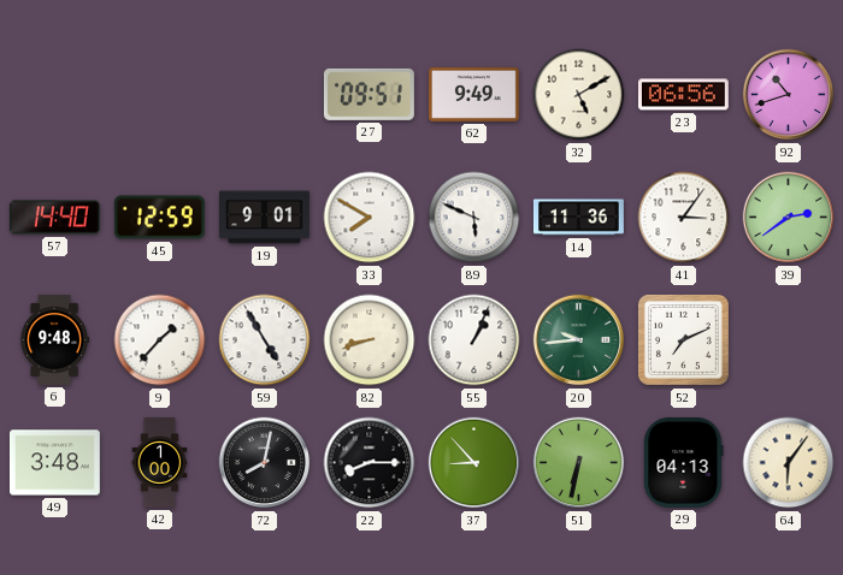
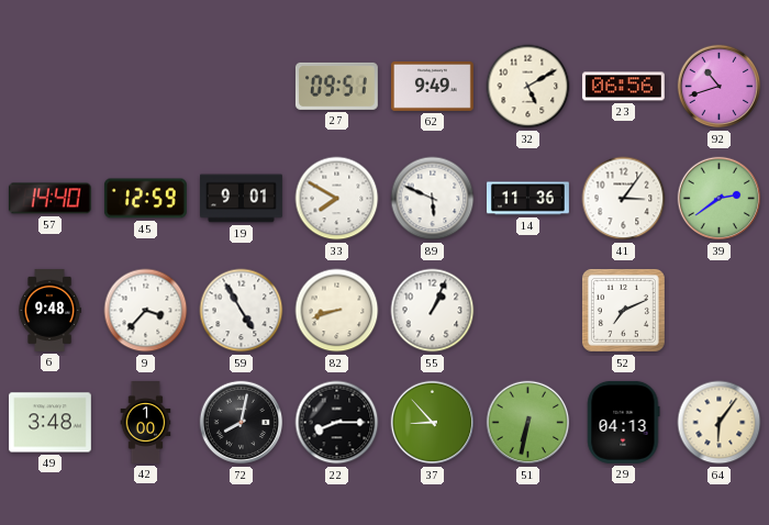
9: 1:37 -> 3:37
20: 9:44 -> none
